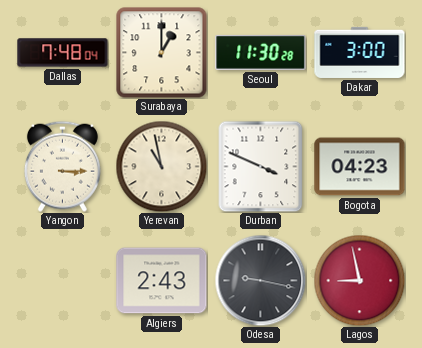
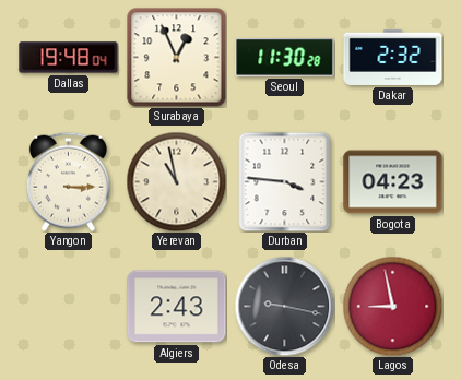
Dallas: 7:48 -> 19:48
Surabaya: 1:00 -> 12:56
Dakar: 3:00 -> 2:32
Durban: 3:49 -> 3:46
